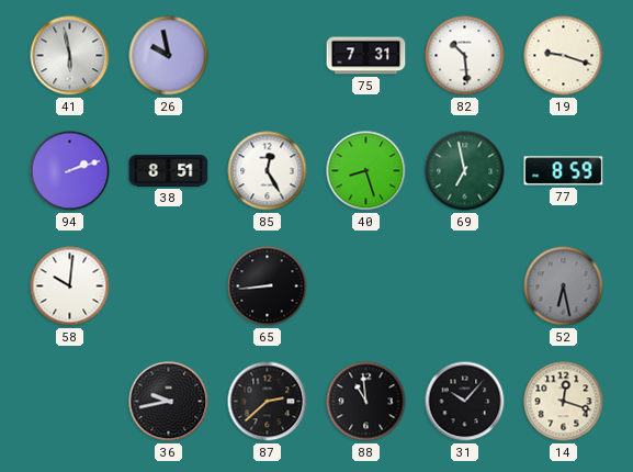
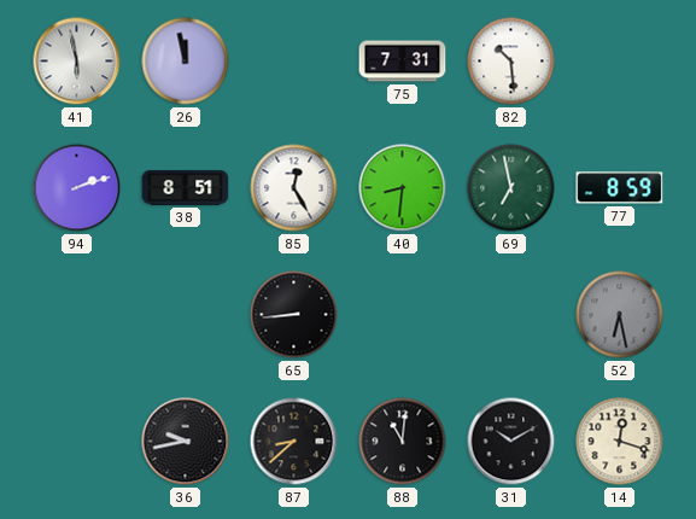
26: 9:58 -> 11:58
19: 9:18 -> none
40: 8:27 -> 8:31
58: 10:01 -> none
87: 2:38 -> 8:38
88: 10:59 -> 11:01
31: 10:07 -> 10:10
